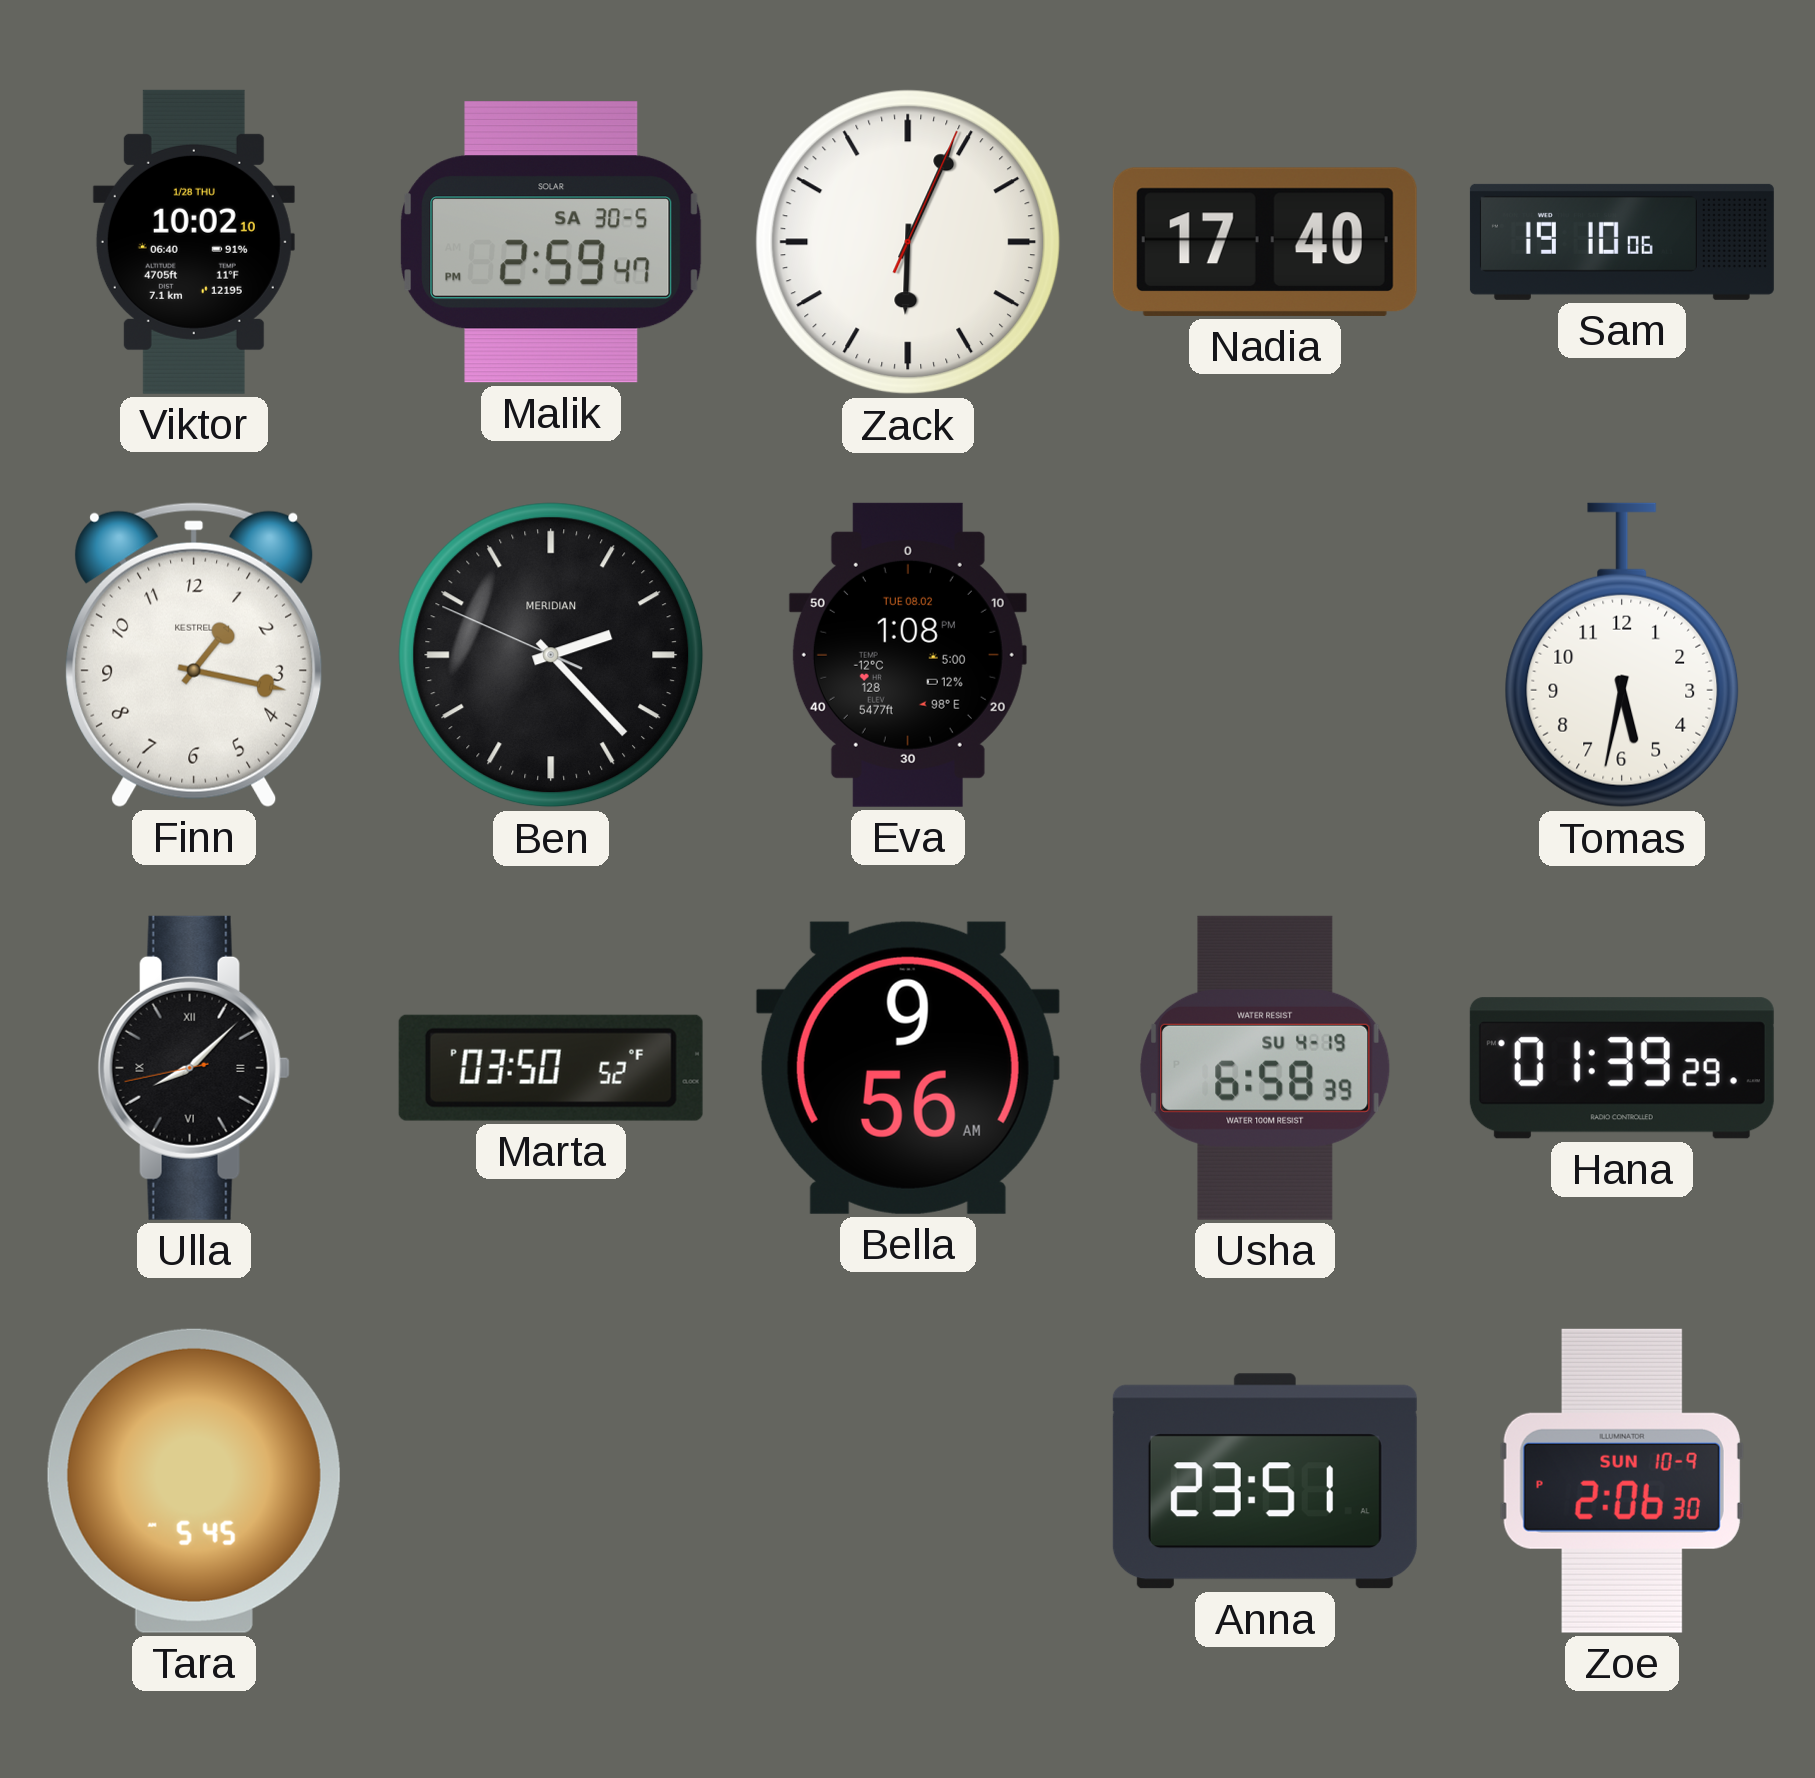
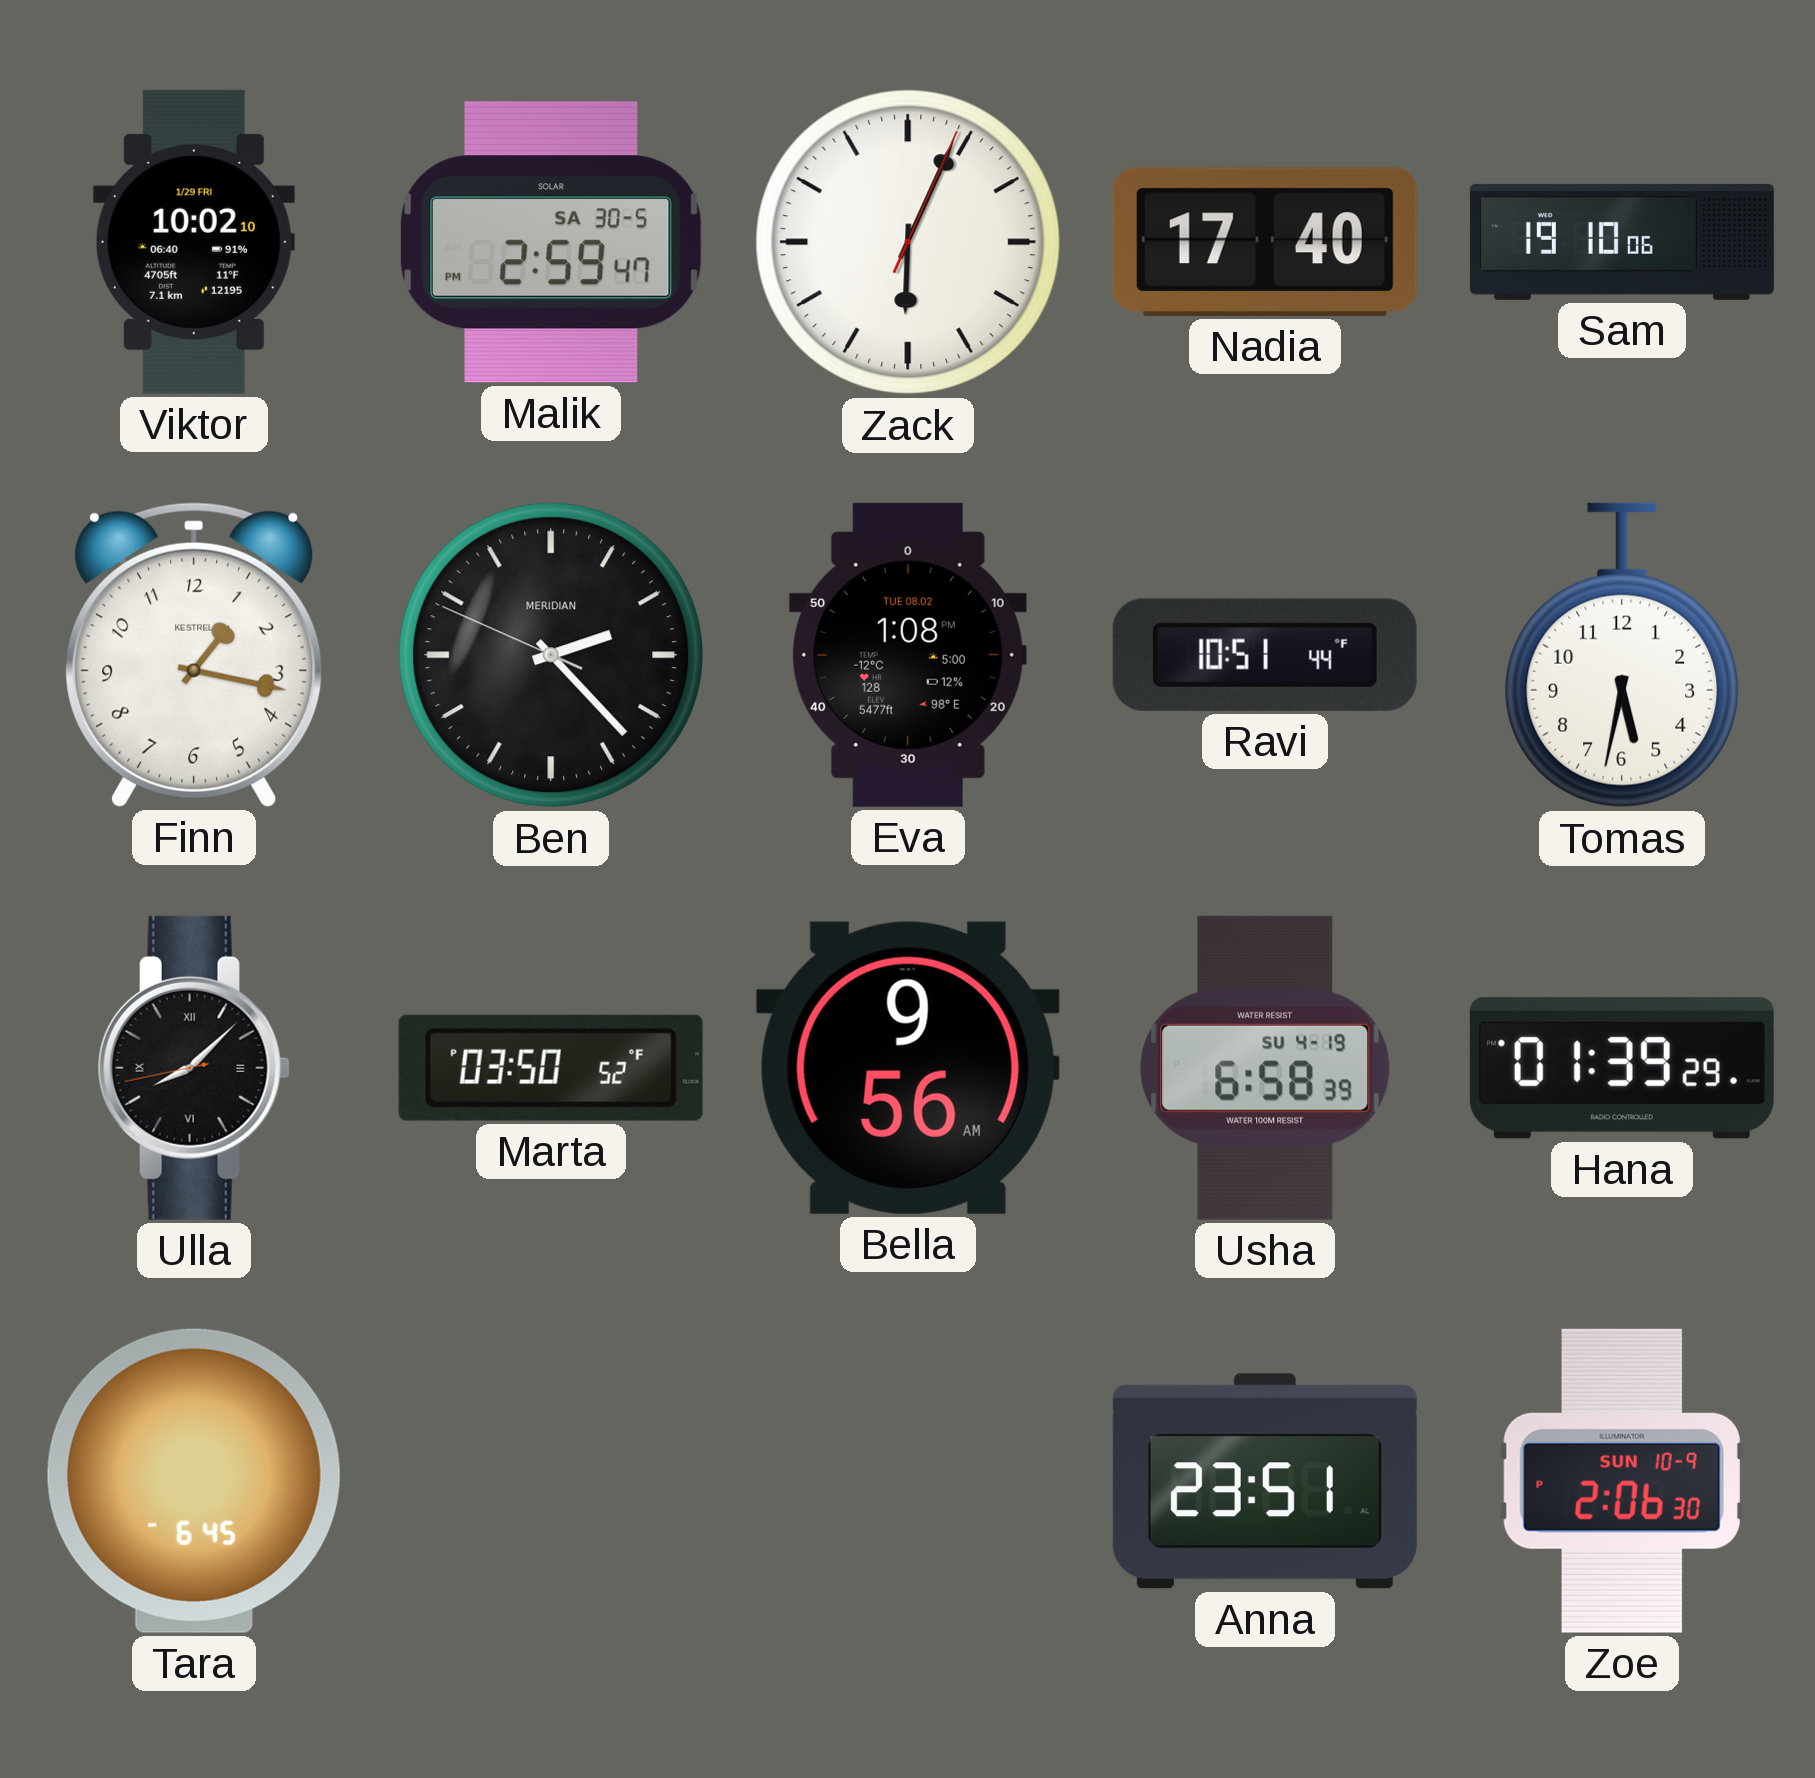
Viktor date: 1/28 THU -> 1/29 FRI
Ravi: none -> 10:51
Tara: 5:45 -> 6:45
